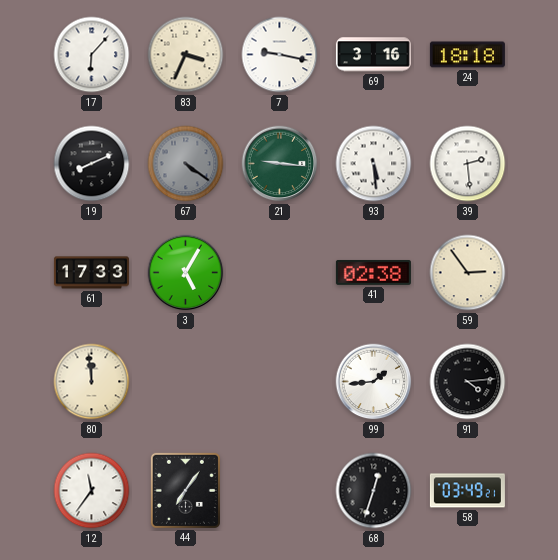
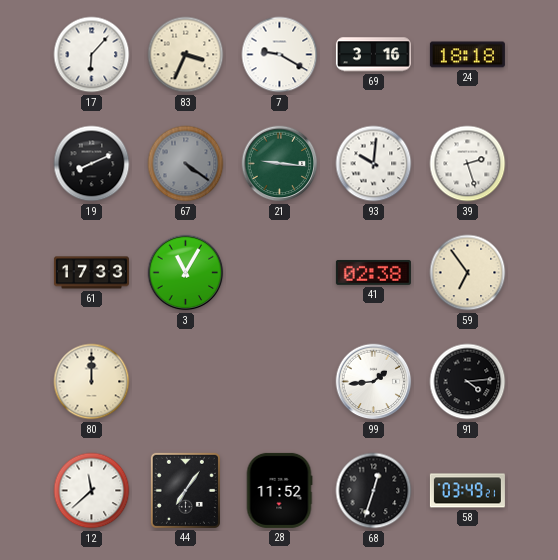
7: 9:17 -> 9:20
93: 5:29 -> 10:01
39: 2:29 -> 2:27
3: 5:05 -> 11:05
59: 2:54 -> 6:54
80: 11:59 -> 12:00
12: 11:36 -> 11:38
28: none -> 11:52
